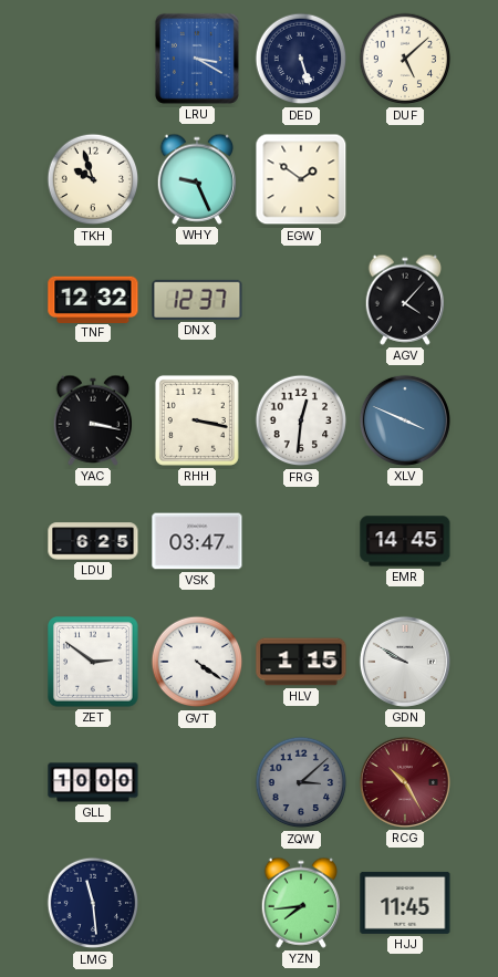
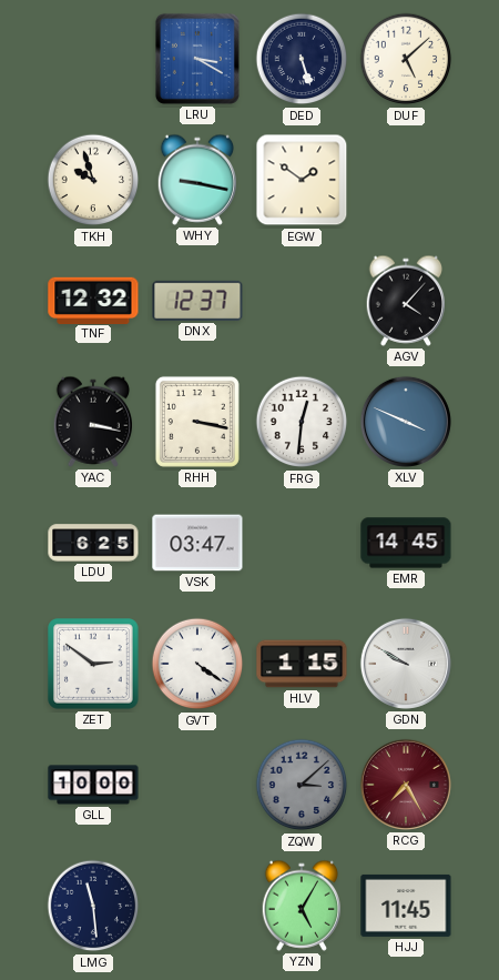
WHY: 9:26 -> 9:17
RCG: 10:25 -> 7:25
YZN: 7:44 -> 5:05
